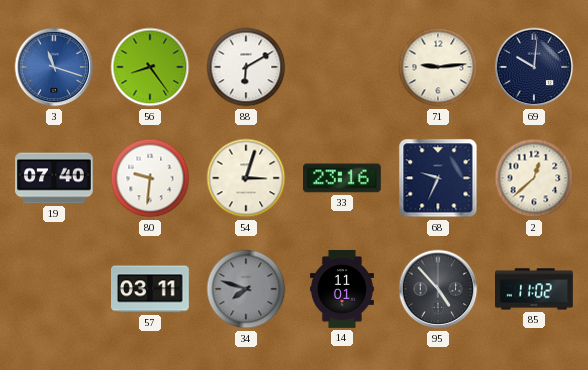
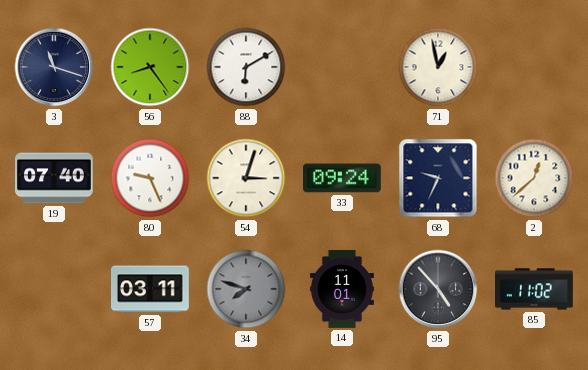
3 dial: blue -> navy
71: 9:14 -> 12:58
69: 10:01 -> none
80: 9:31 -> 9:26
33: 23:16 -> 09:24
